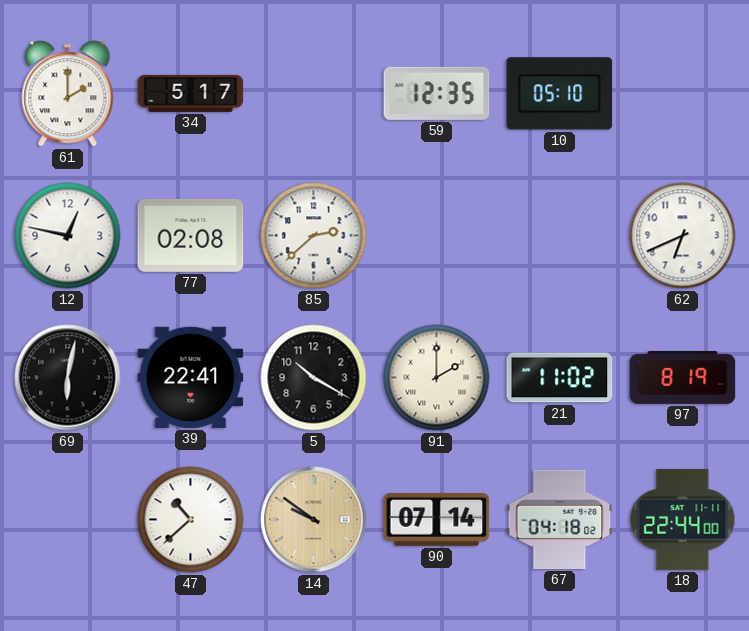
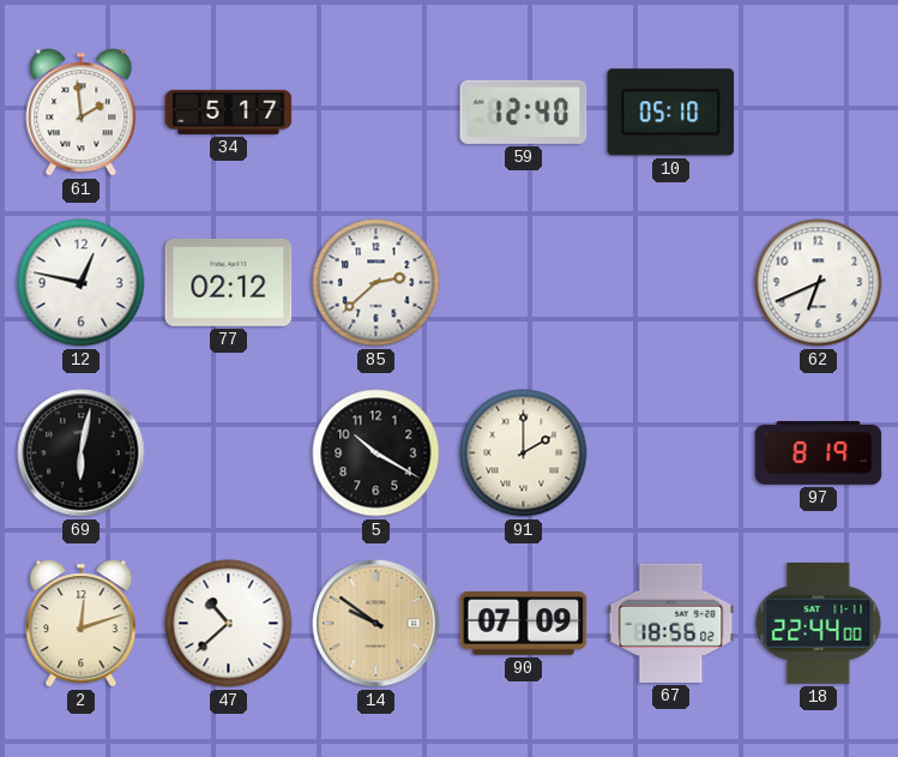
61: 2:00 -> 1:59
59: 12:35 -> 12:40
77: 02:08 -> 02:12
39: 22:41 -> none
21: 11:02 -> none
2: none -> 12:12
90: 07:14 -> 07:09
67: 04:18 -> 18:56
